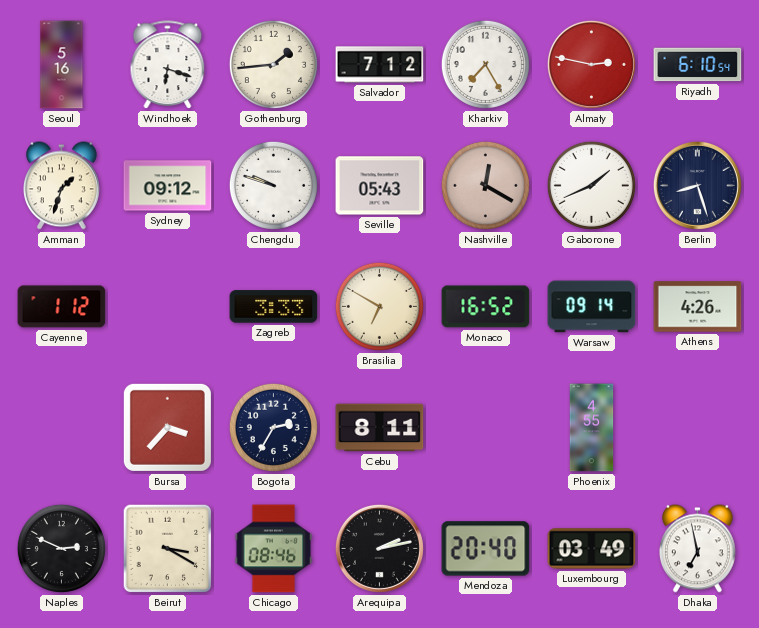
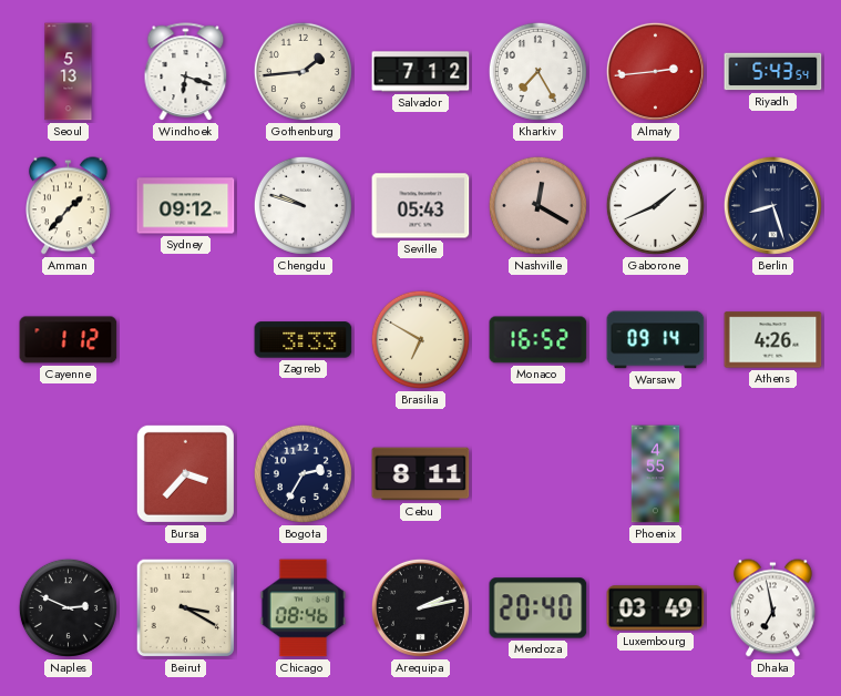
Seoul: 5:16 -> 5:13
Almaty: 2:47 -> 2:44
Riyadh: 6:10 -> 5:43
Amman: 1:33 -> 1:37
